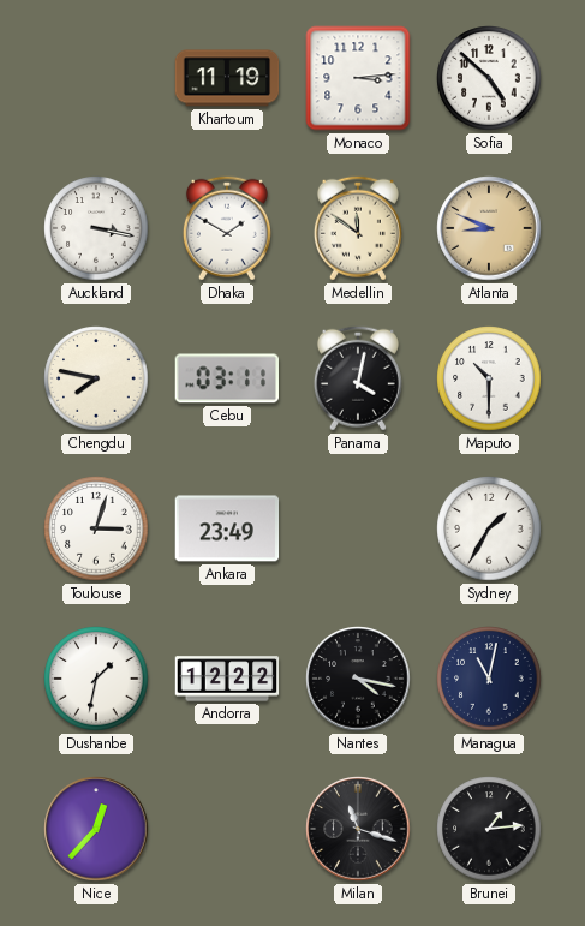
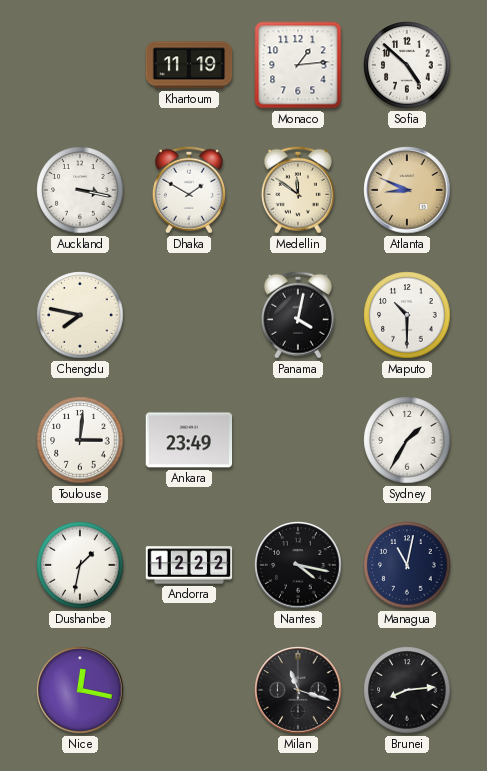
Monaco: 3:14 -> 1:14
Cebu: 03:11 -> none
Toulouse: 3:03 -> 3:01
Nice: 12:37 -> 12:17
Brunei: 1:14 -> 8:14
